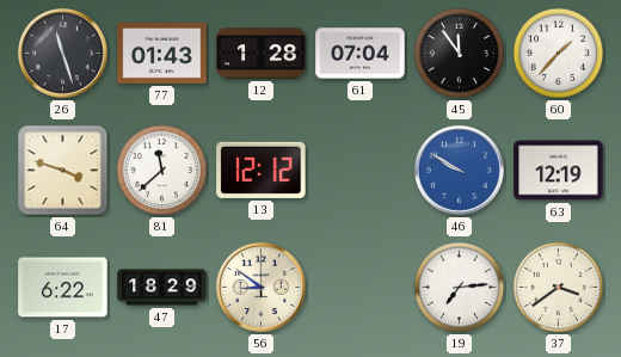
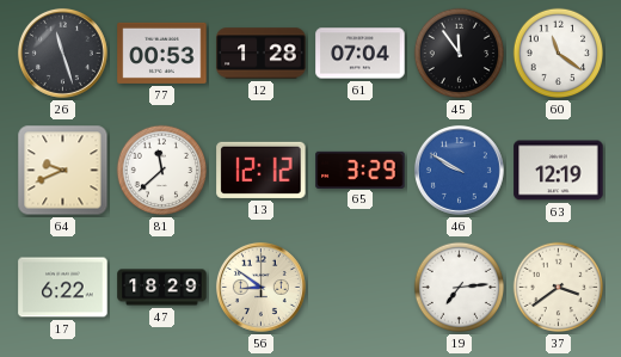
77: 01:43 -> 00:53
60: 1:37 -> 11:21
64: 3:48 -> 9:41
65: none -> 3:29
